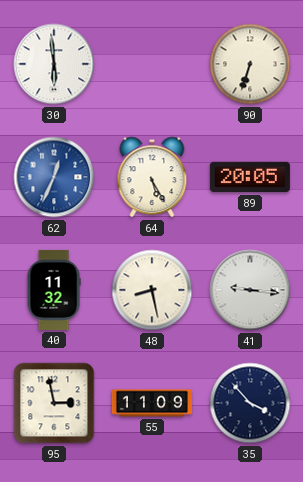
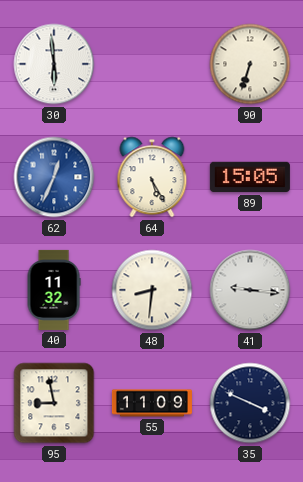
89: 20:05 -> 15:05
48: 8:28 -> 8:31
95: 2:58 -> 8:58
35: 3:53 -> 3:49
